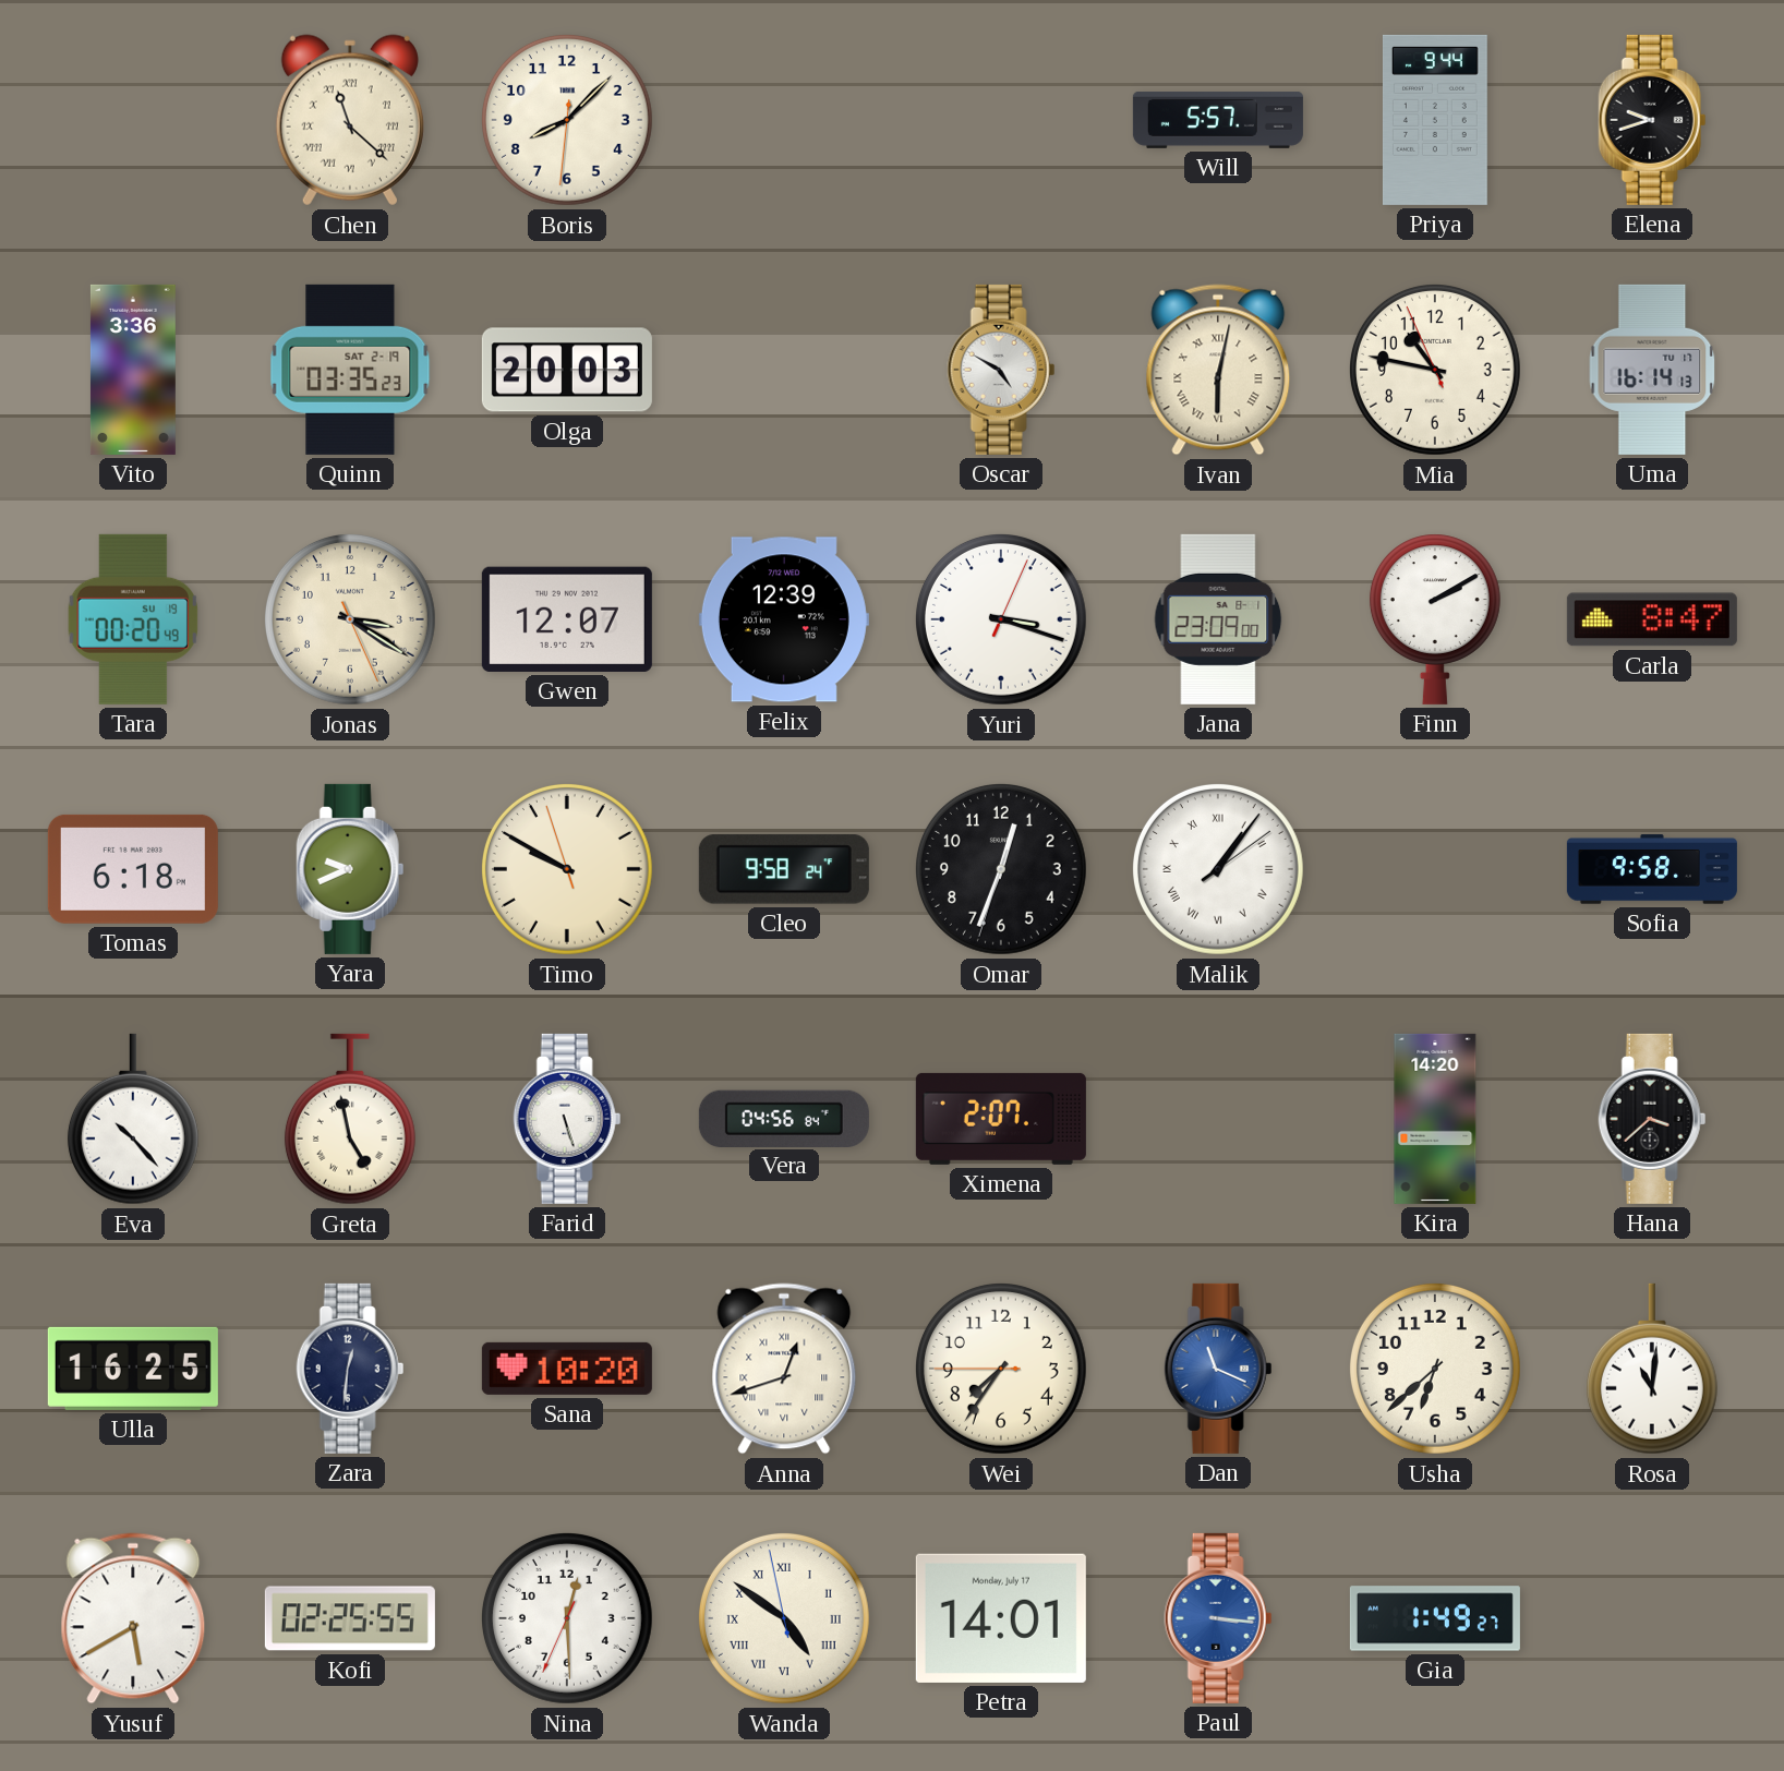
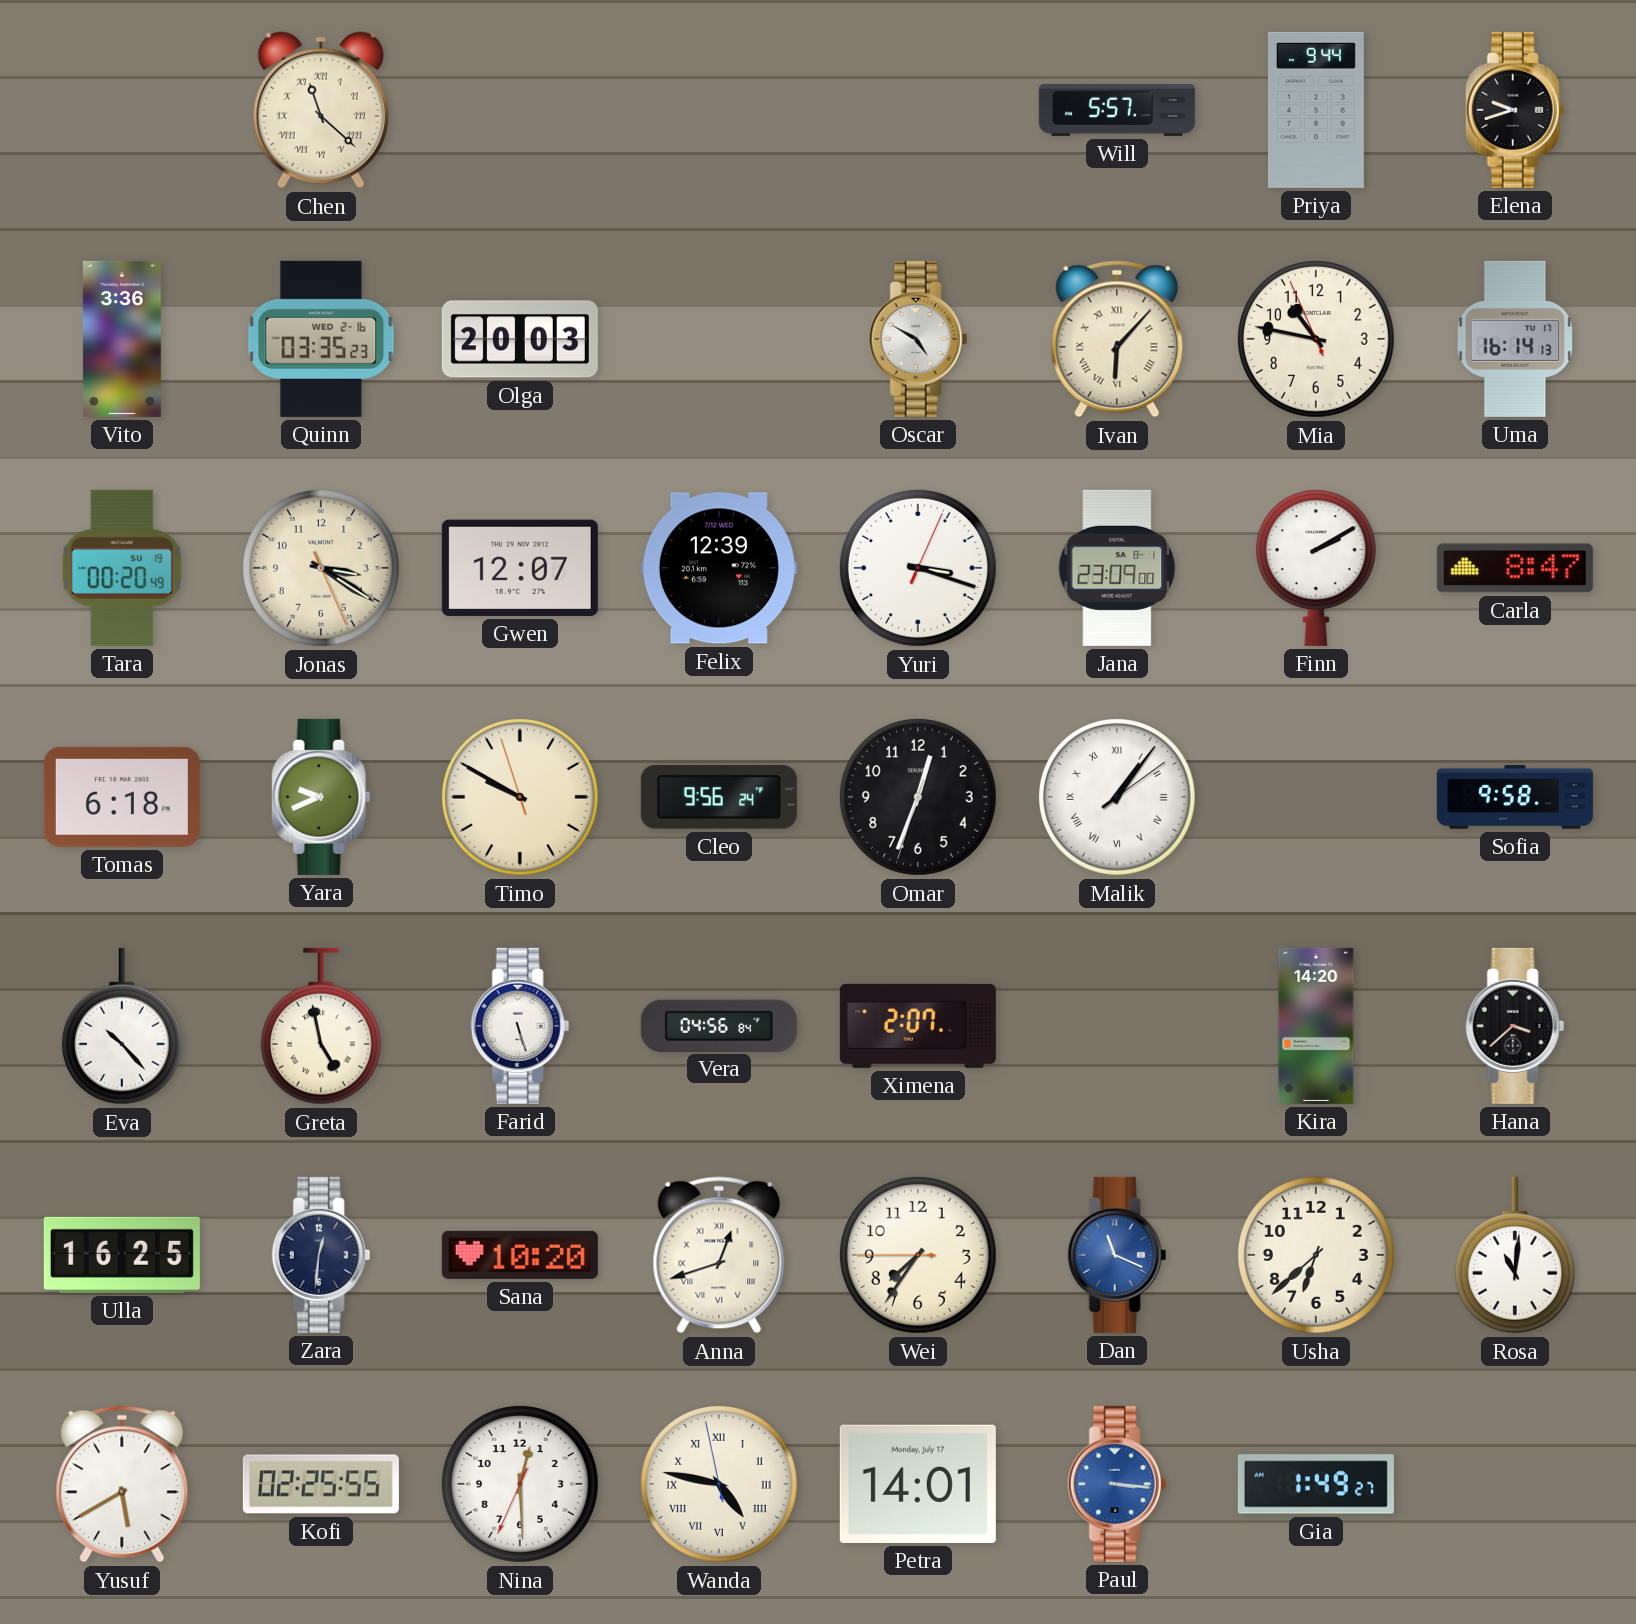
Boris: 8:07 -> none
Quinn date: SAT 2-19 -> WED 2-16
Ivan: 6:02 -> 6:07
Cleo: 9:58 -> 9:56
Wanda: 4:50 -> 4:46
